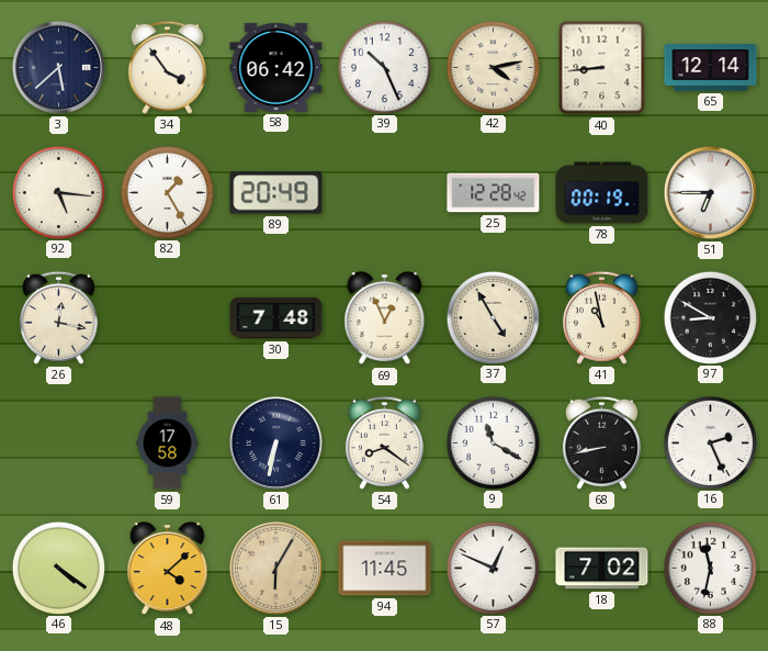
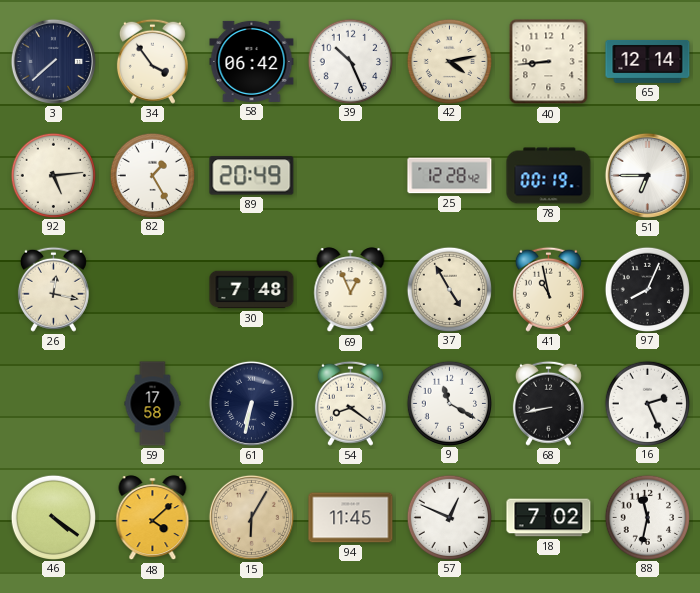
3: 5:38 -> 7:38
92: 5:16 -> 5:14
97: 8:50 -> 8:04
